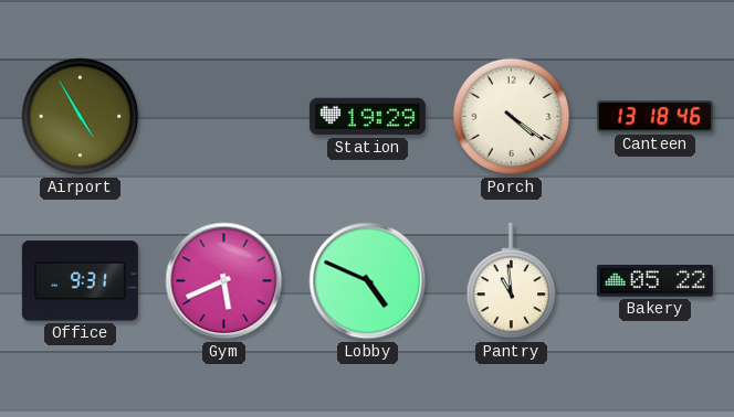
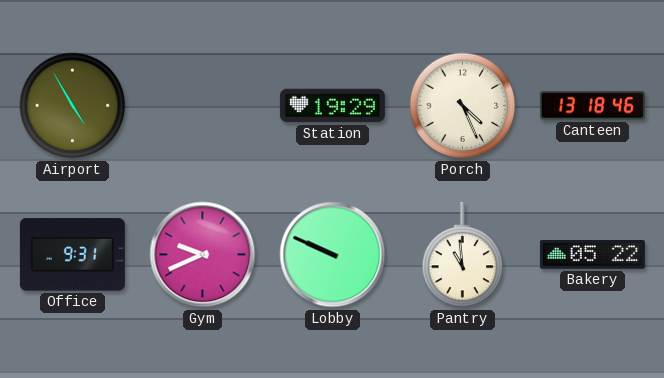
Porch: 4:21 -> 4:26
Gym: 5:41 -> 9:41
Lobby: 4:49 -> 9:49
